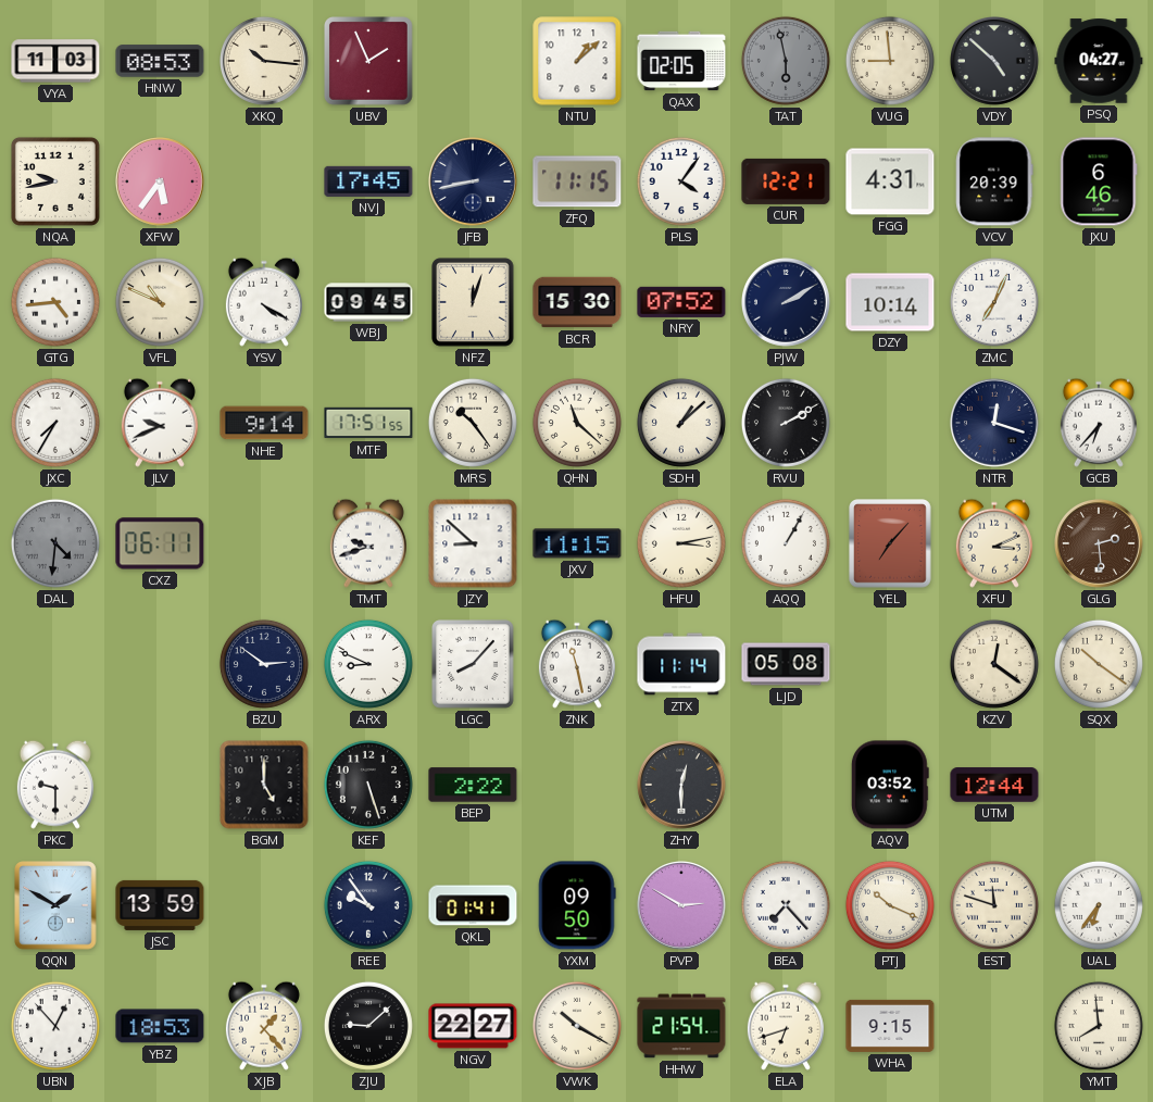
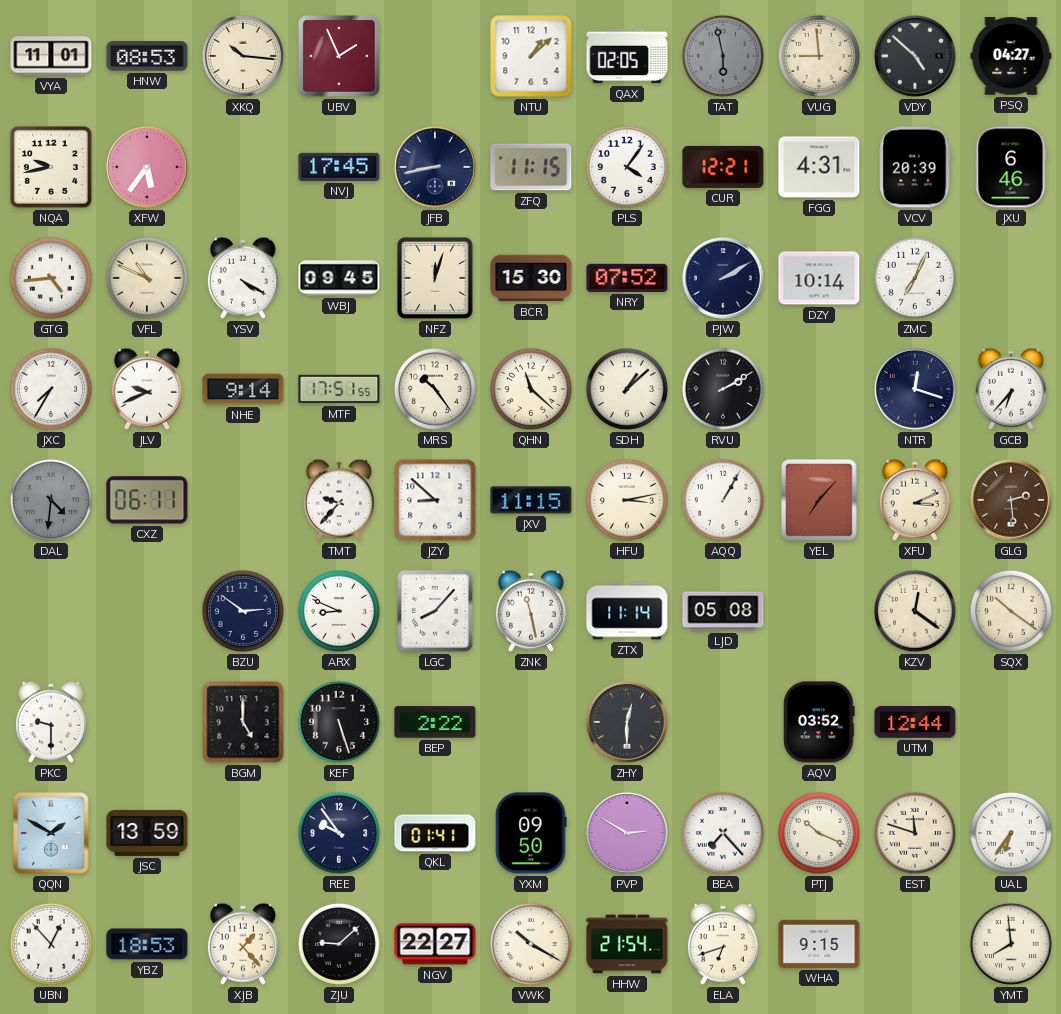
VYA: 11:03 -> 11:01
TMT: 9:42 -> 9:37
